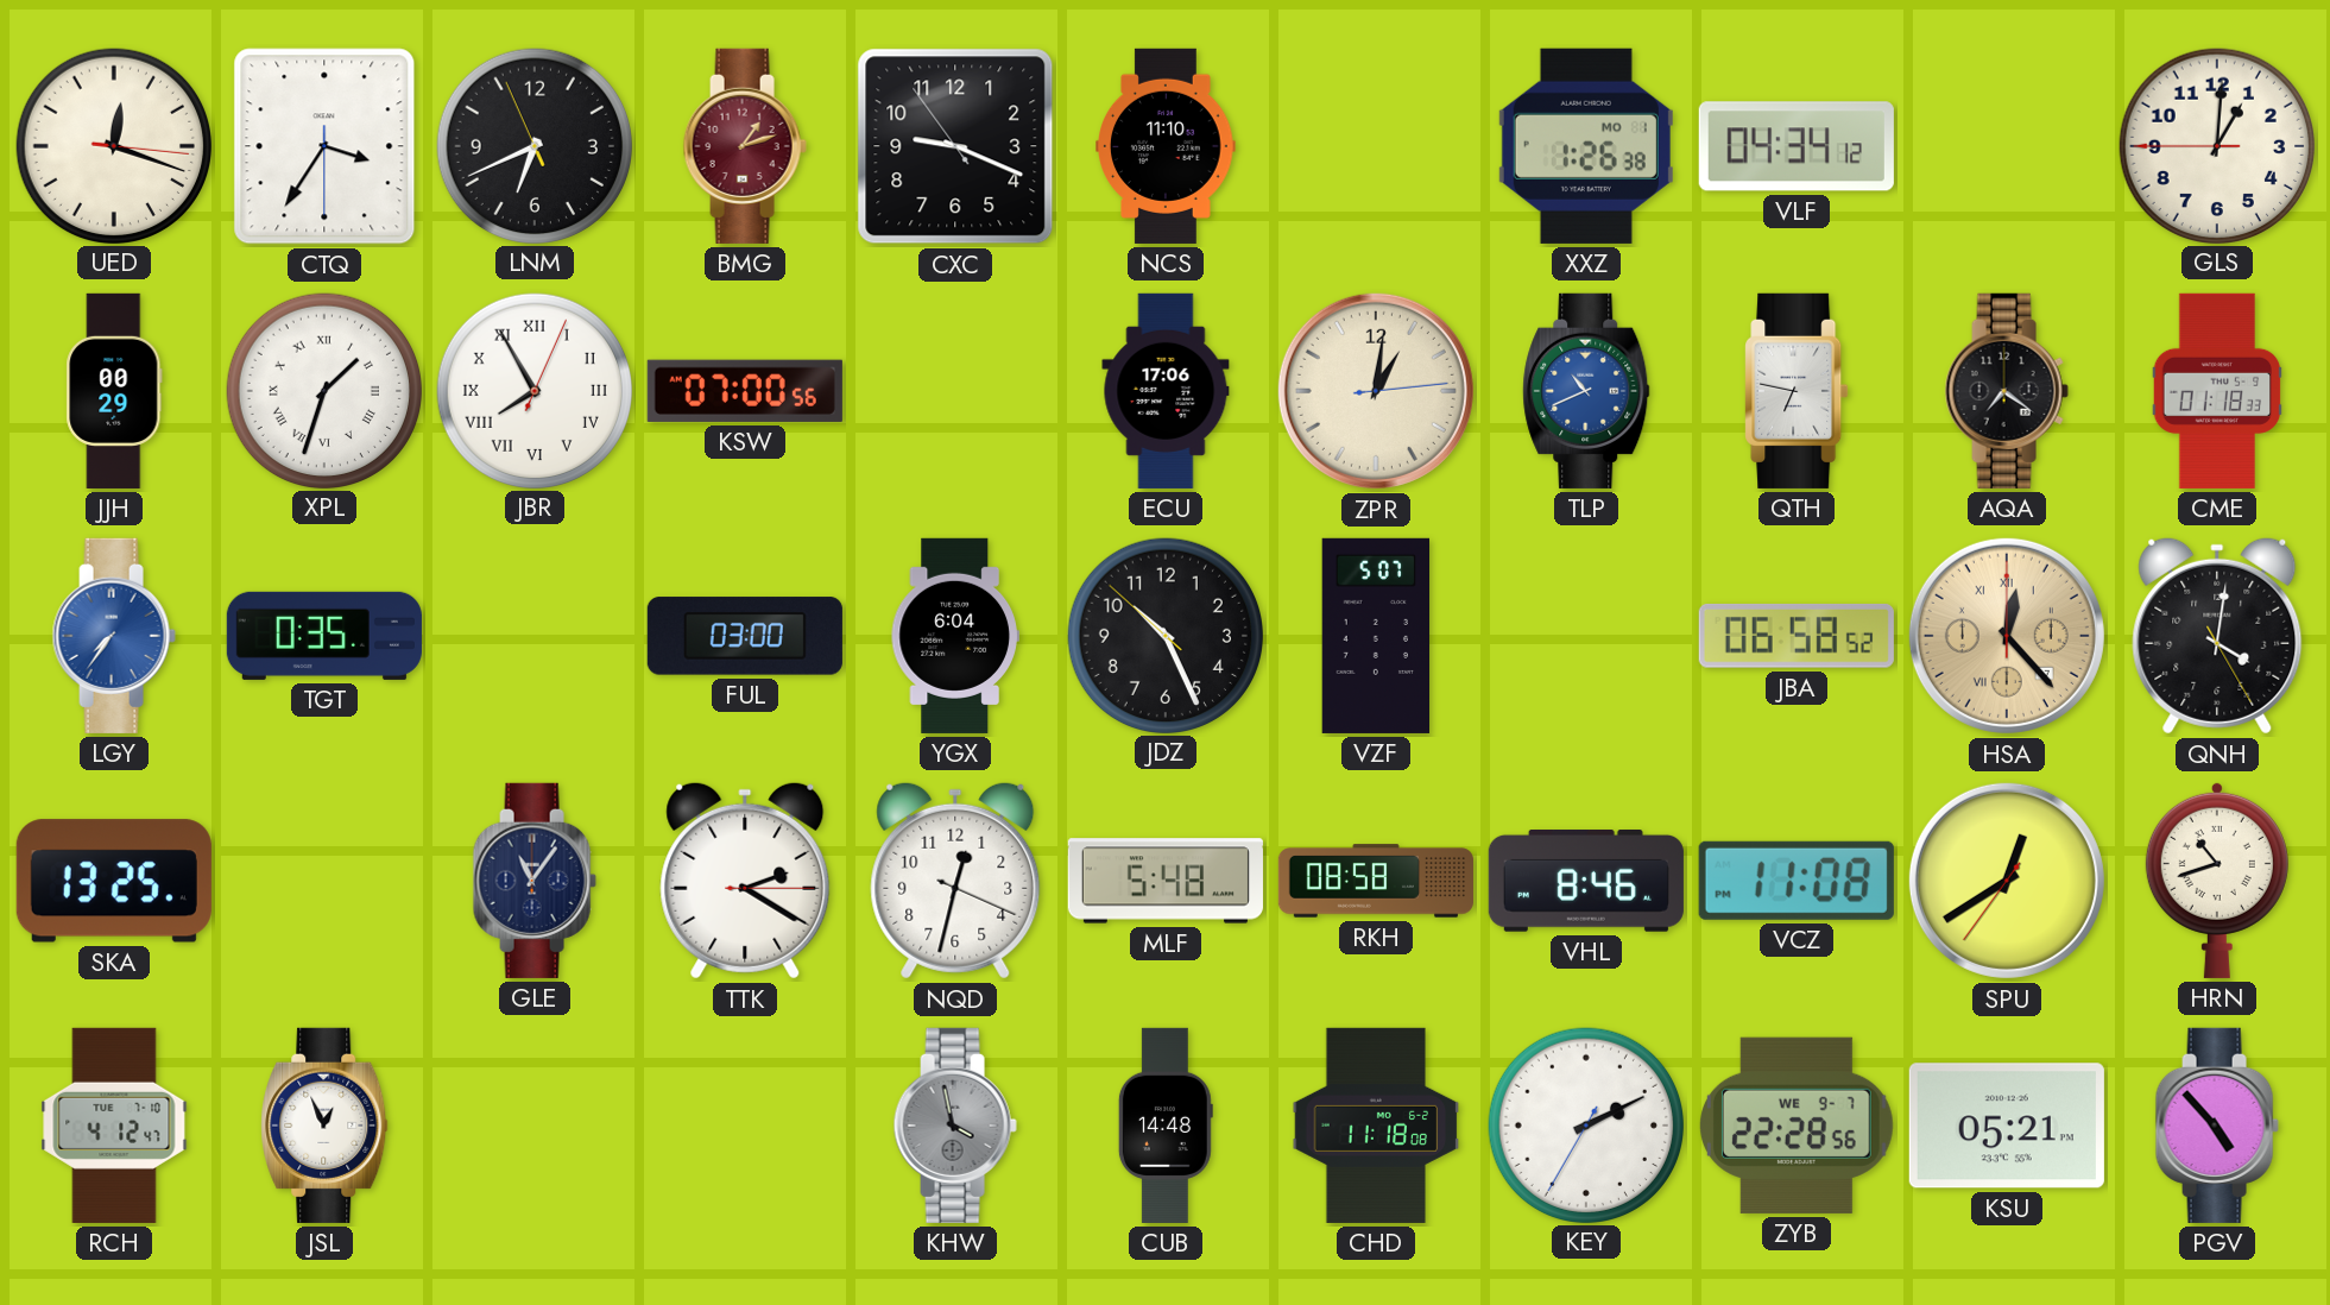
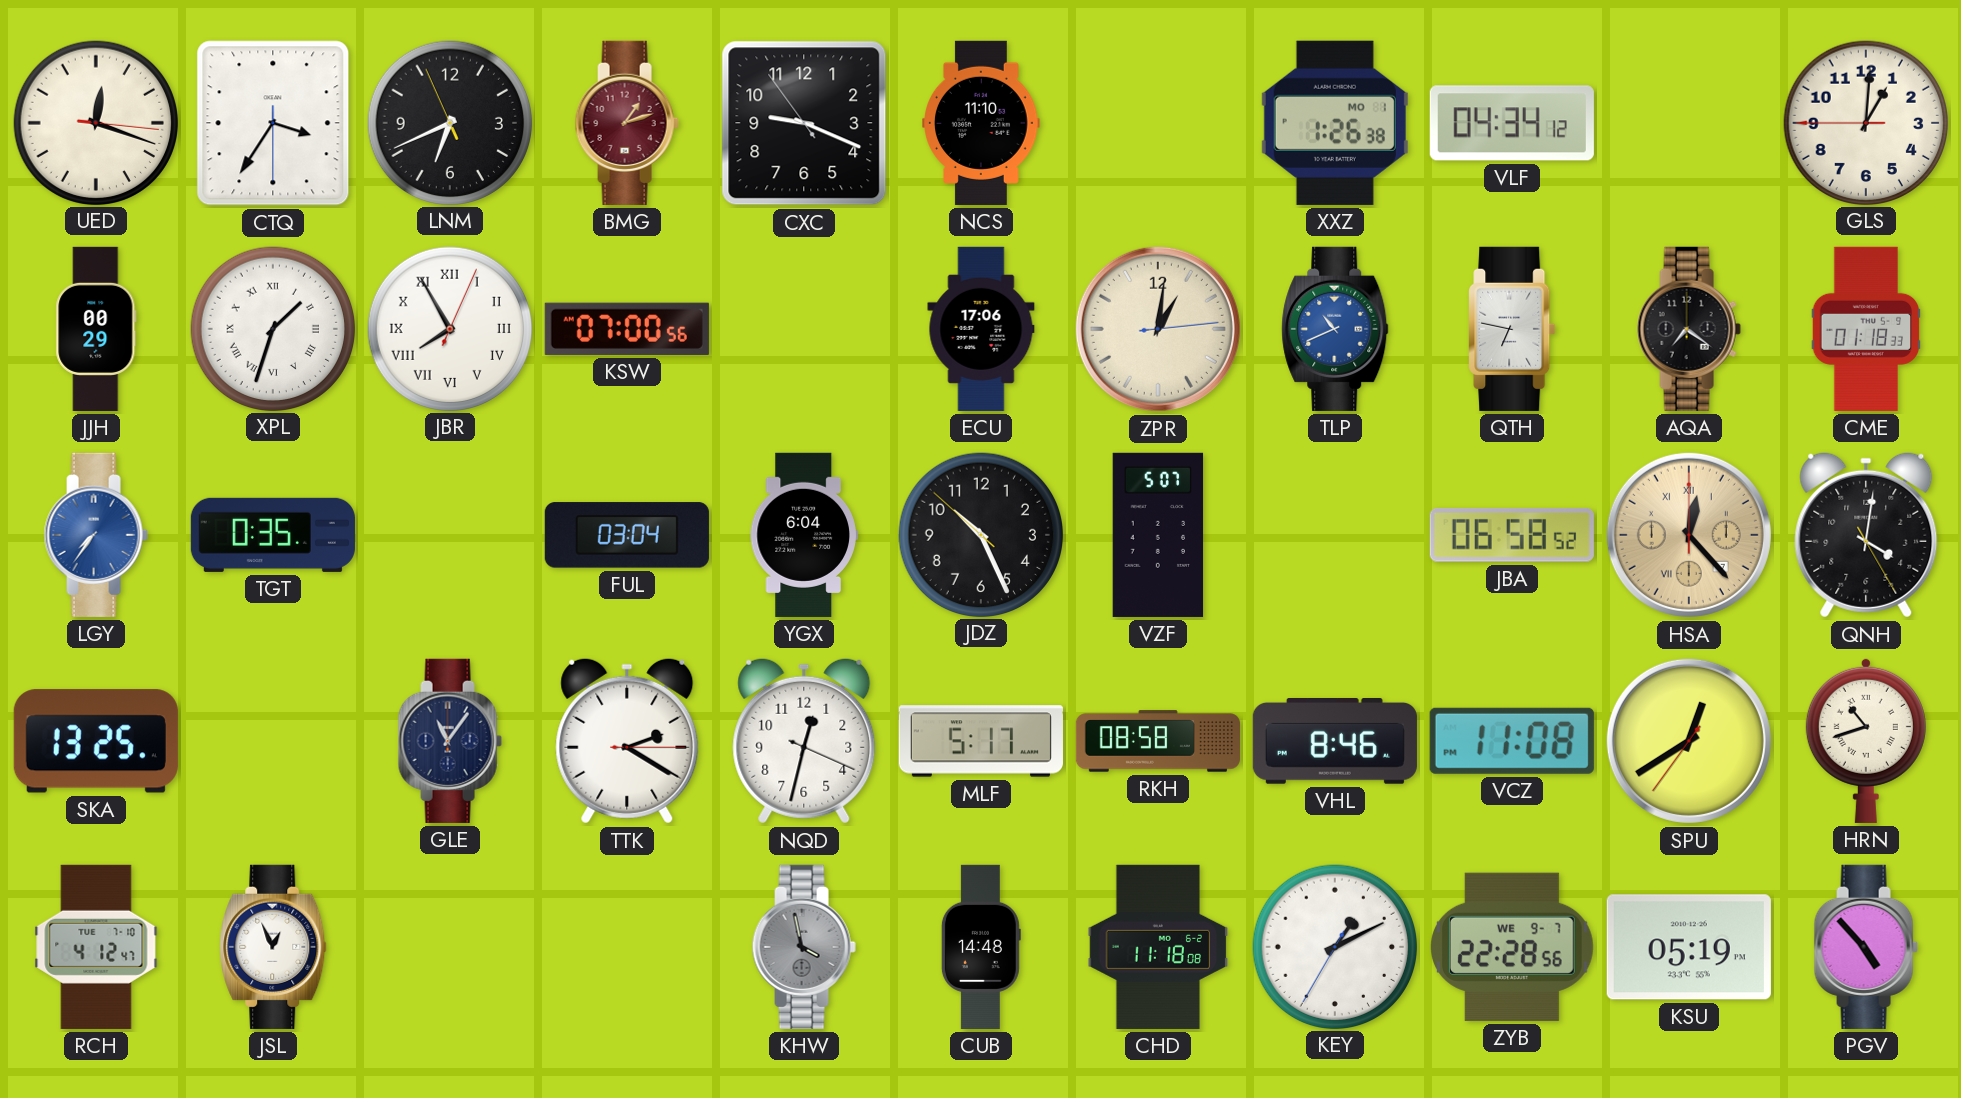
FUL: 03:00 -> 03:04
MLF: 5:48 -> 5:17
KEY: 2:10 -> 1:10
KSU: 05:21 -> 05:19
